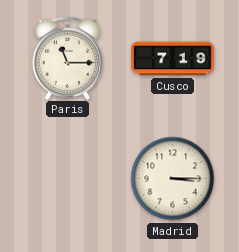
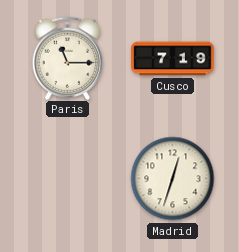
Madrid: 3:15 -> 12:33
